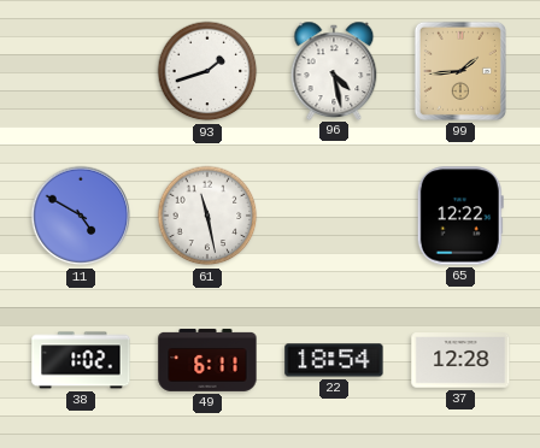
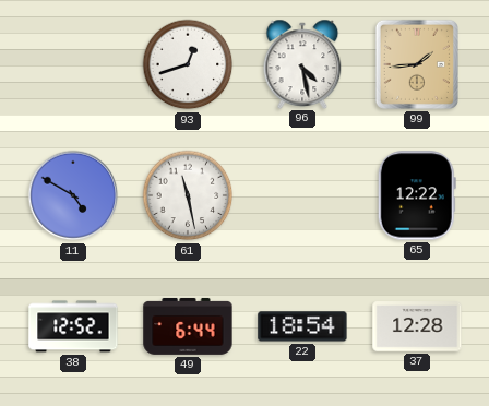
93: 1:42 -> 12:42
38: 1:02 -> 12:52
49: 6:11 -> 6:44
